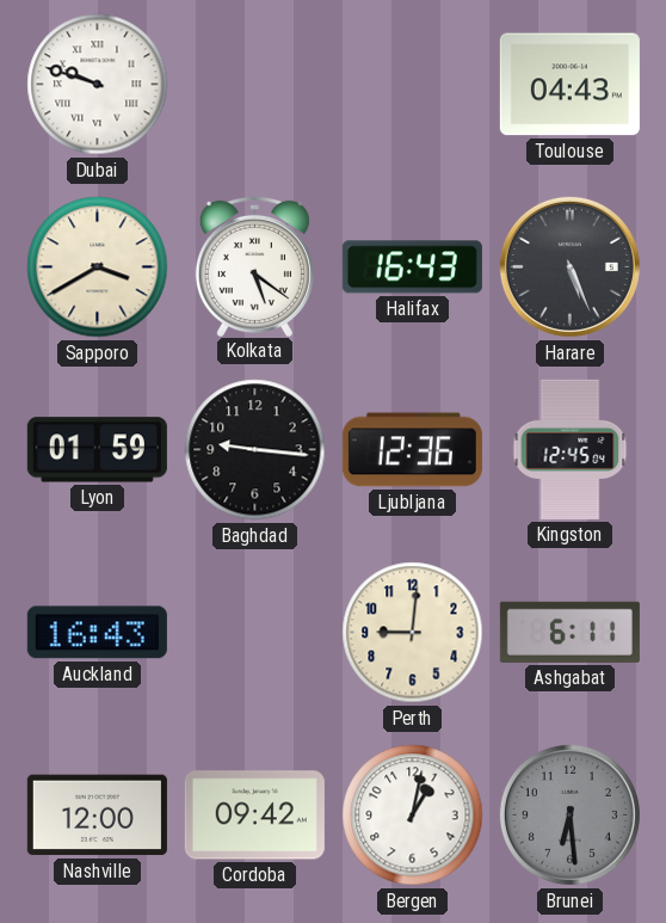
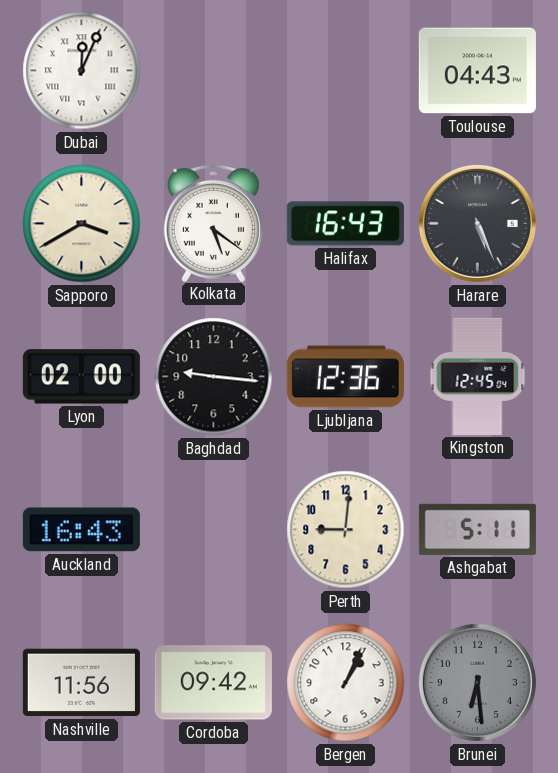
Dubai: 9:48 -> 12:04
Lyon: 01:59 -> 02:00
Ashgabat: 6:11 -> 5:11
Nashville: 12:00 -> 11:56
Bergen: 1:02 -> 1:04
